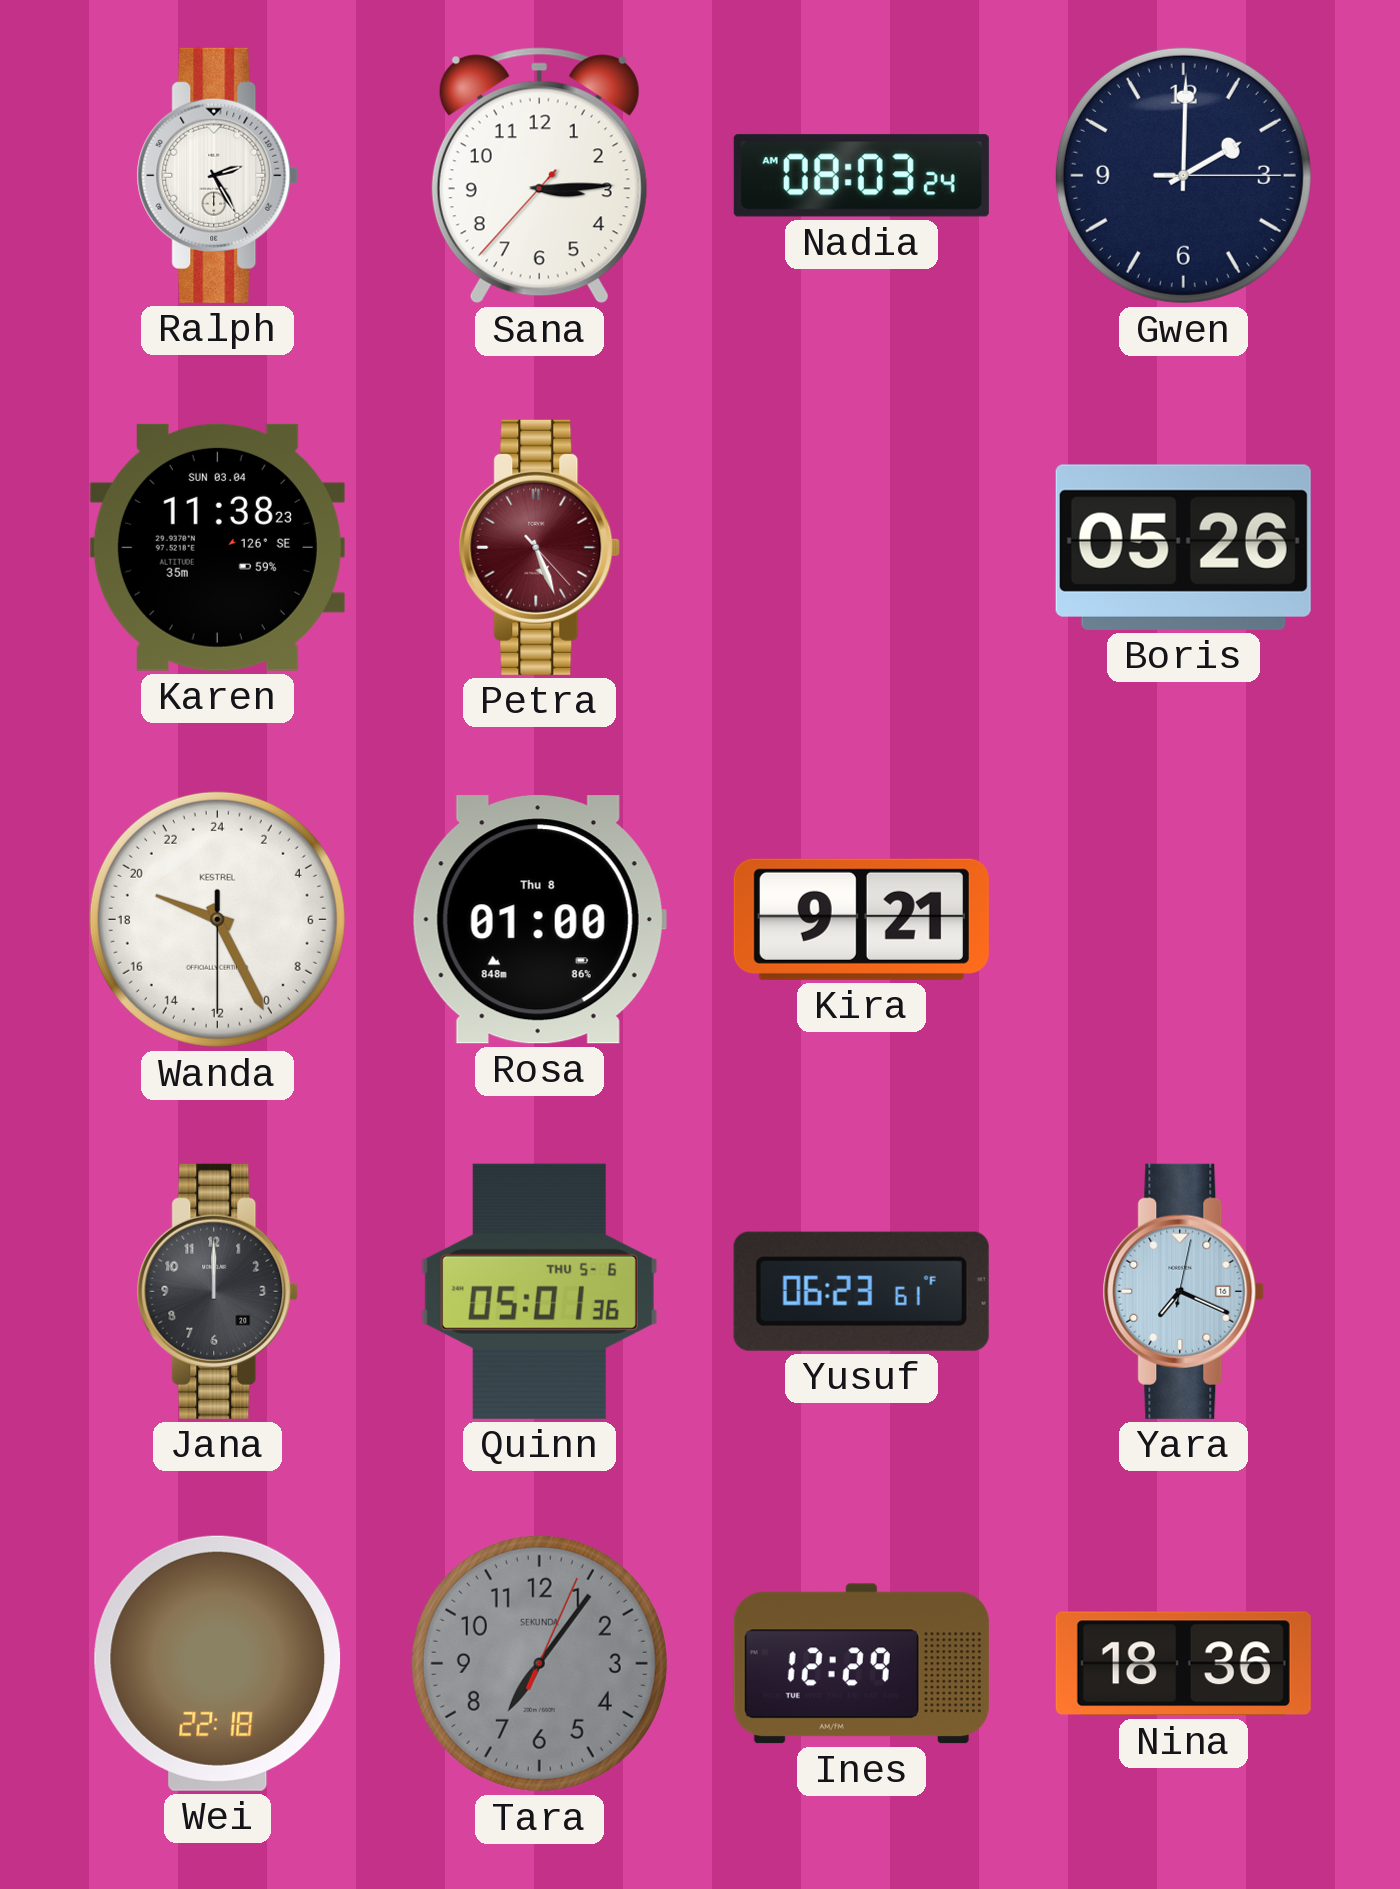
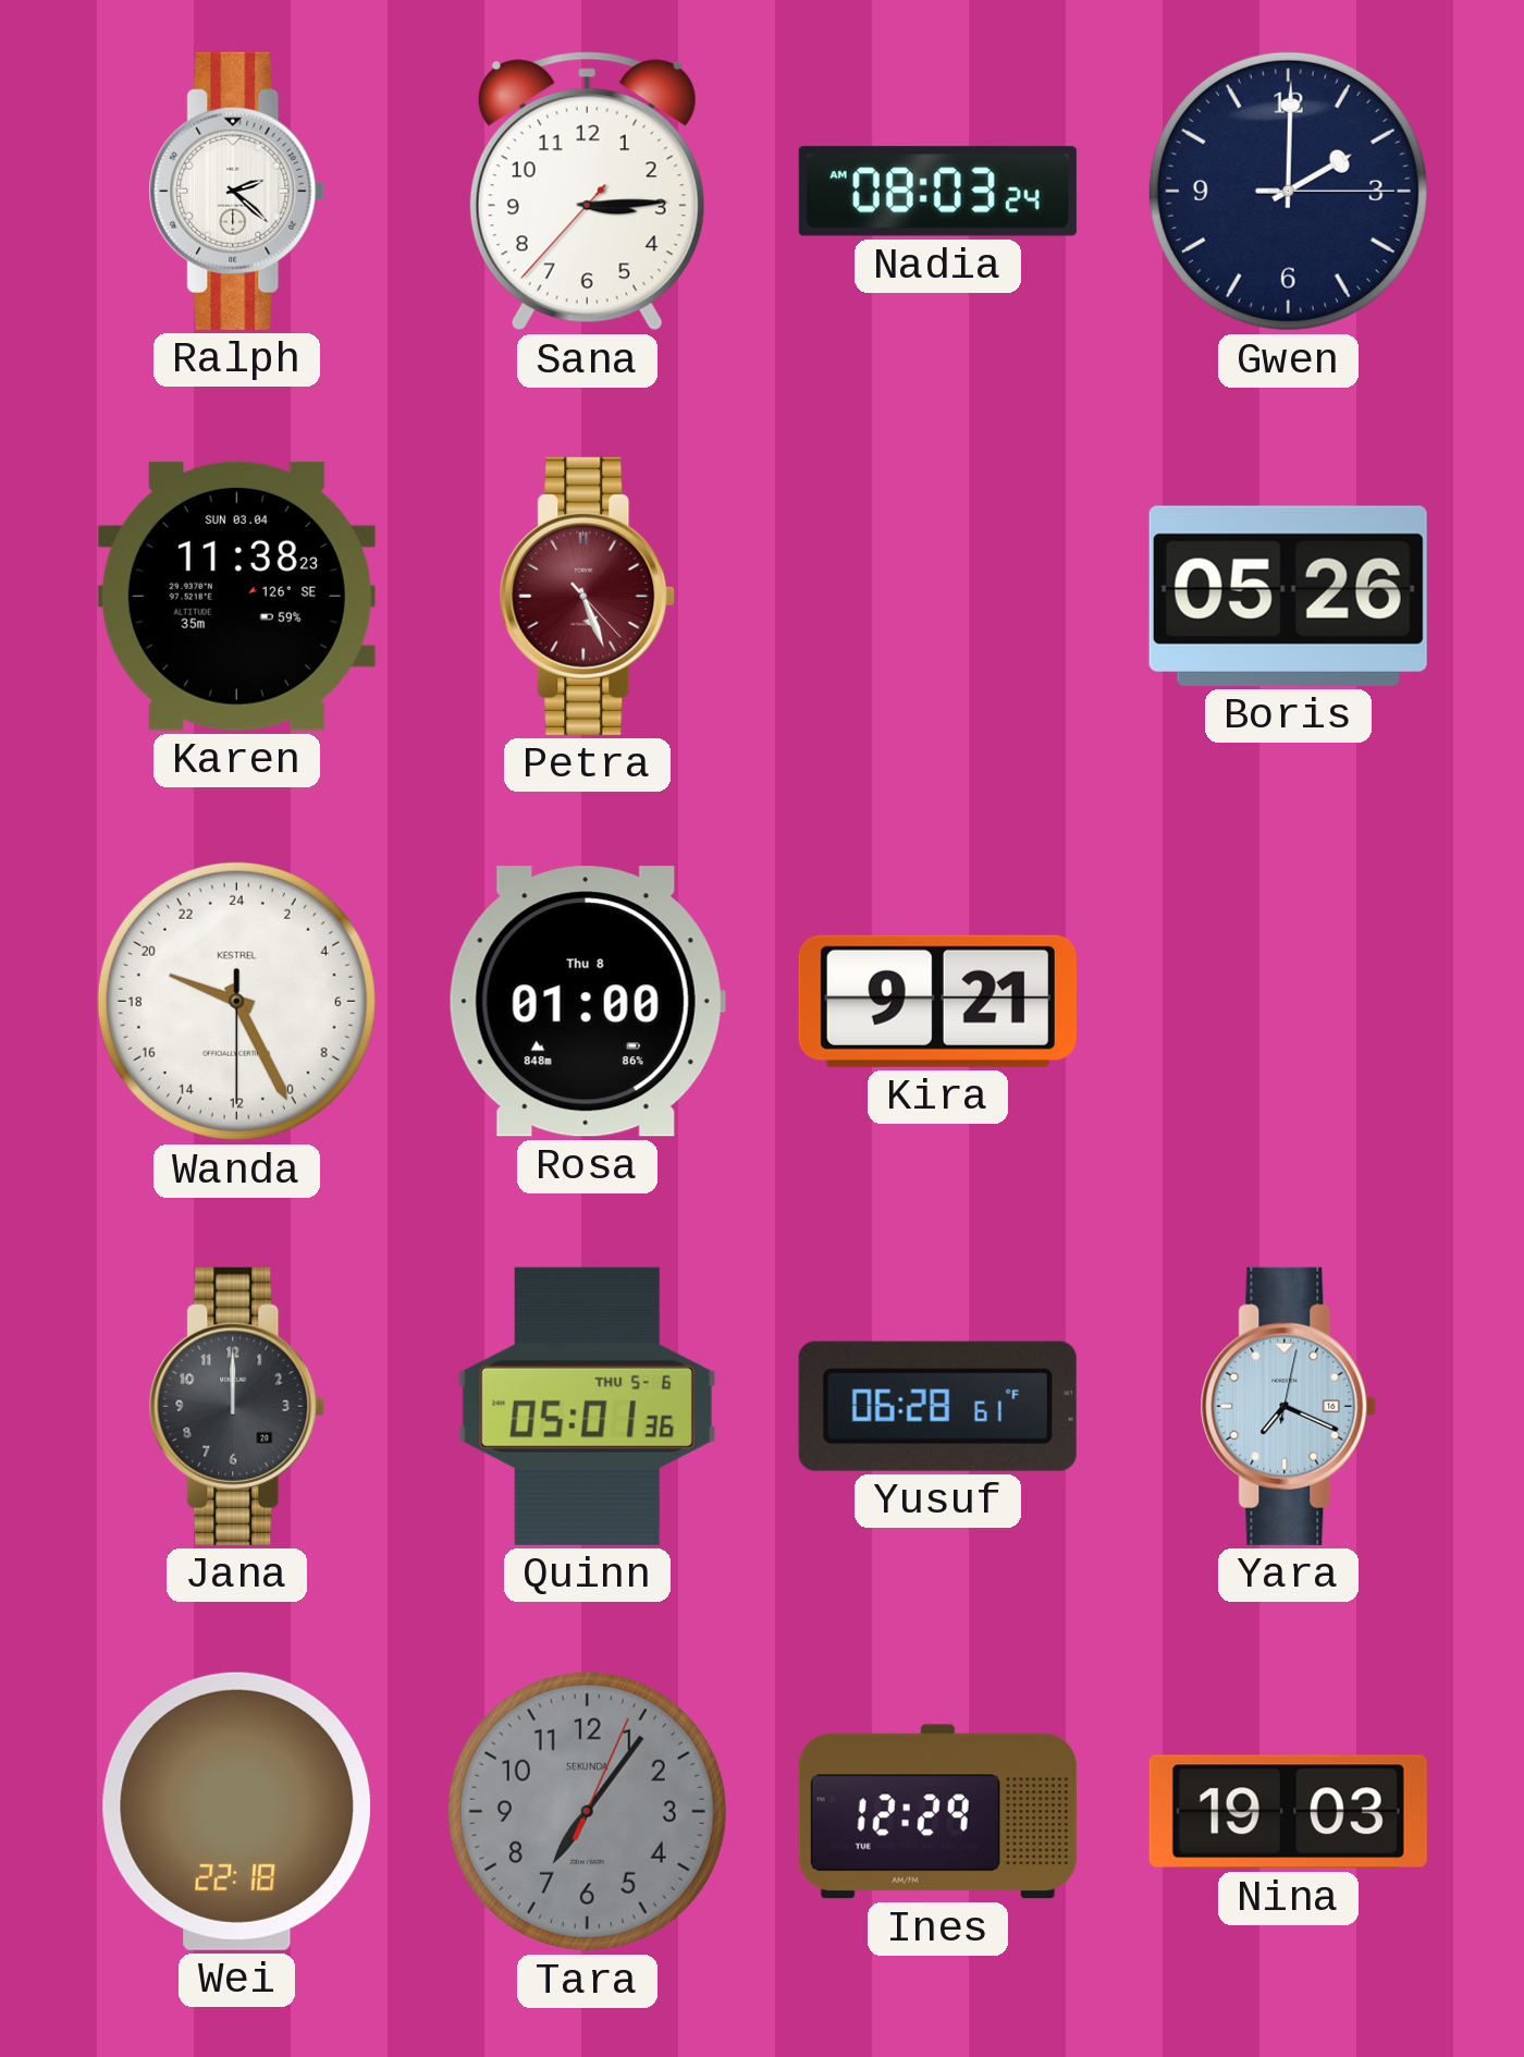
Ralph: 2:25 -> 2:22
Yusuf: 06:23 -> 06:28
Nina: 18:36 -> 19:03
